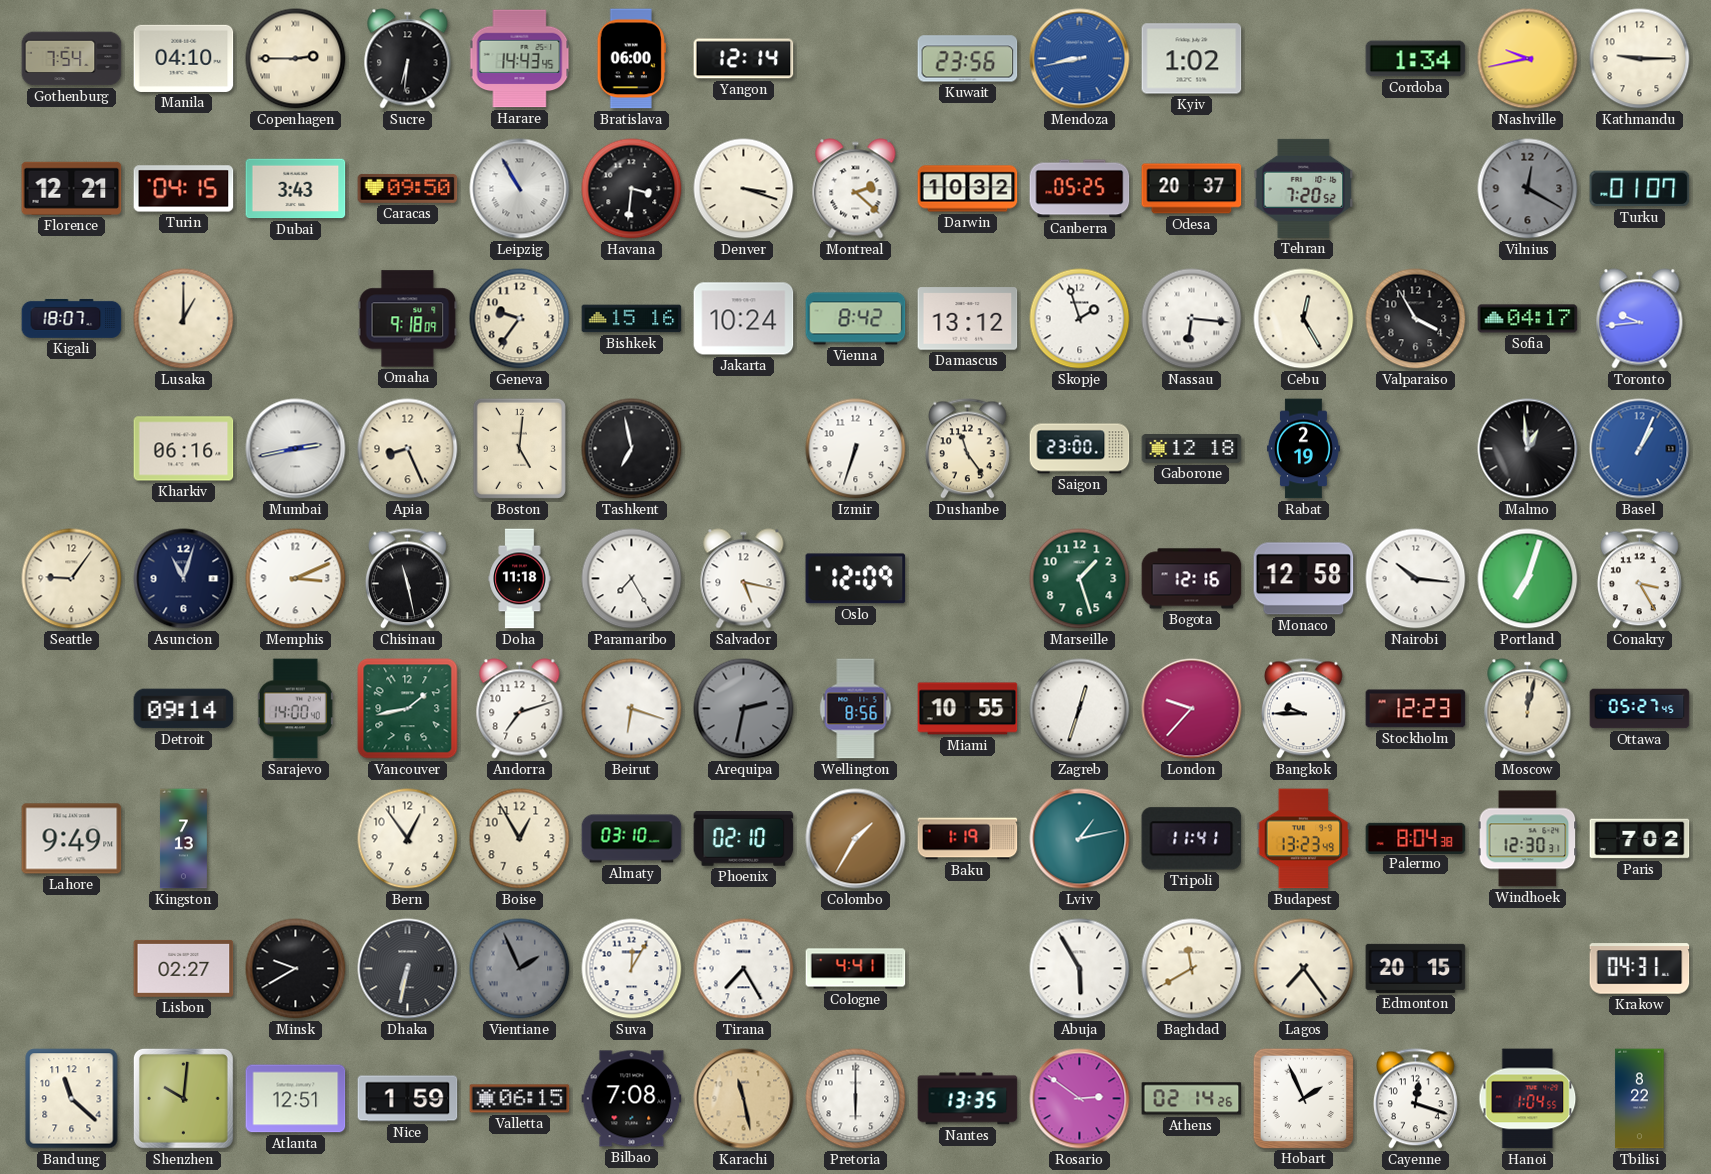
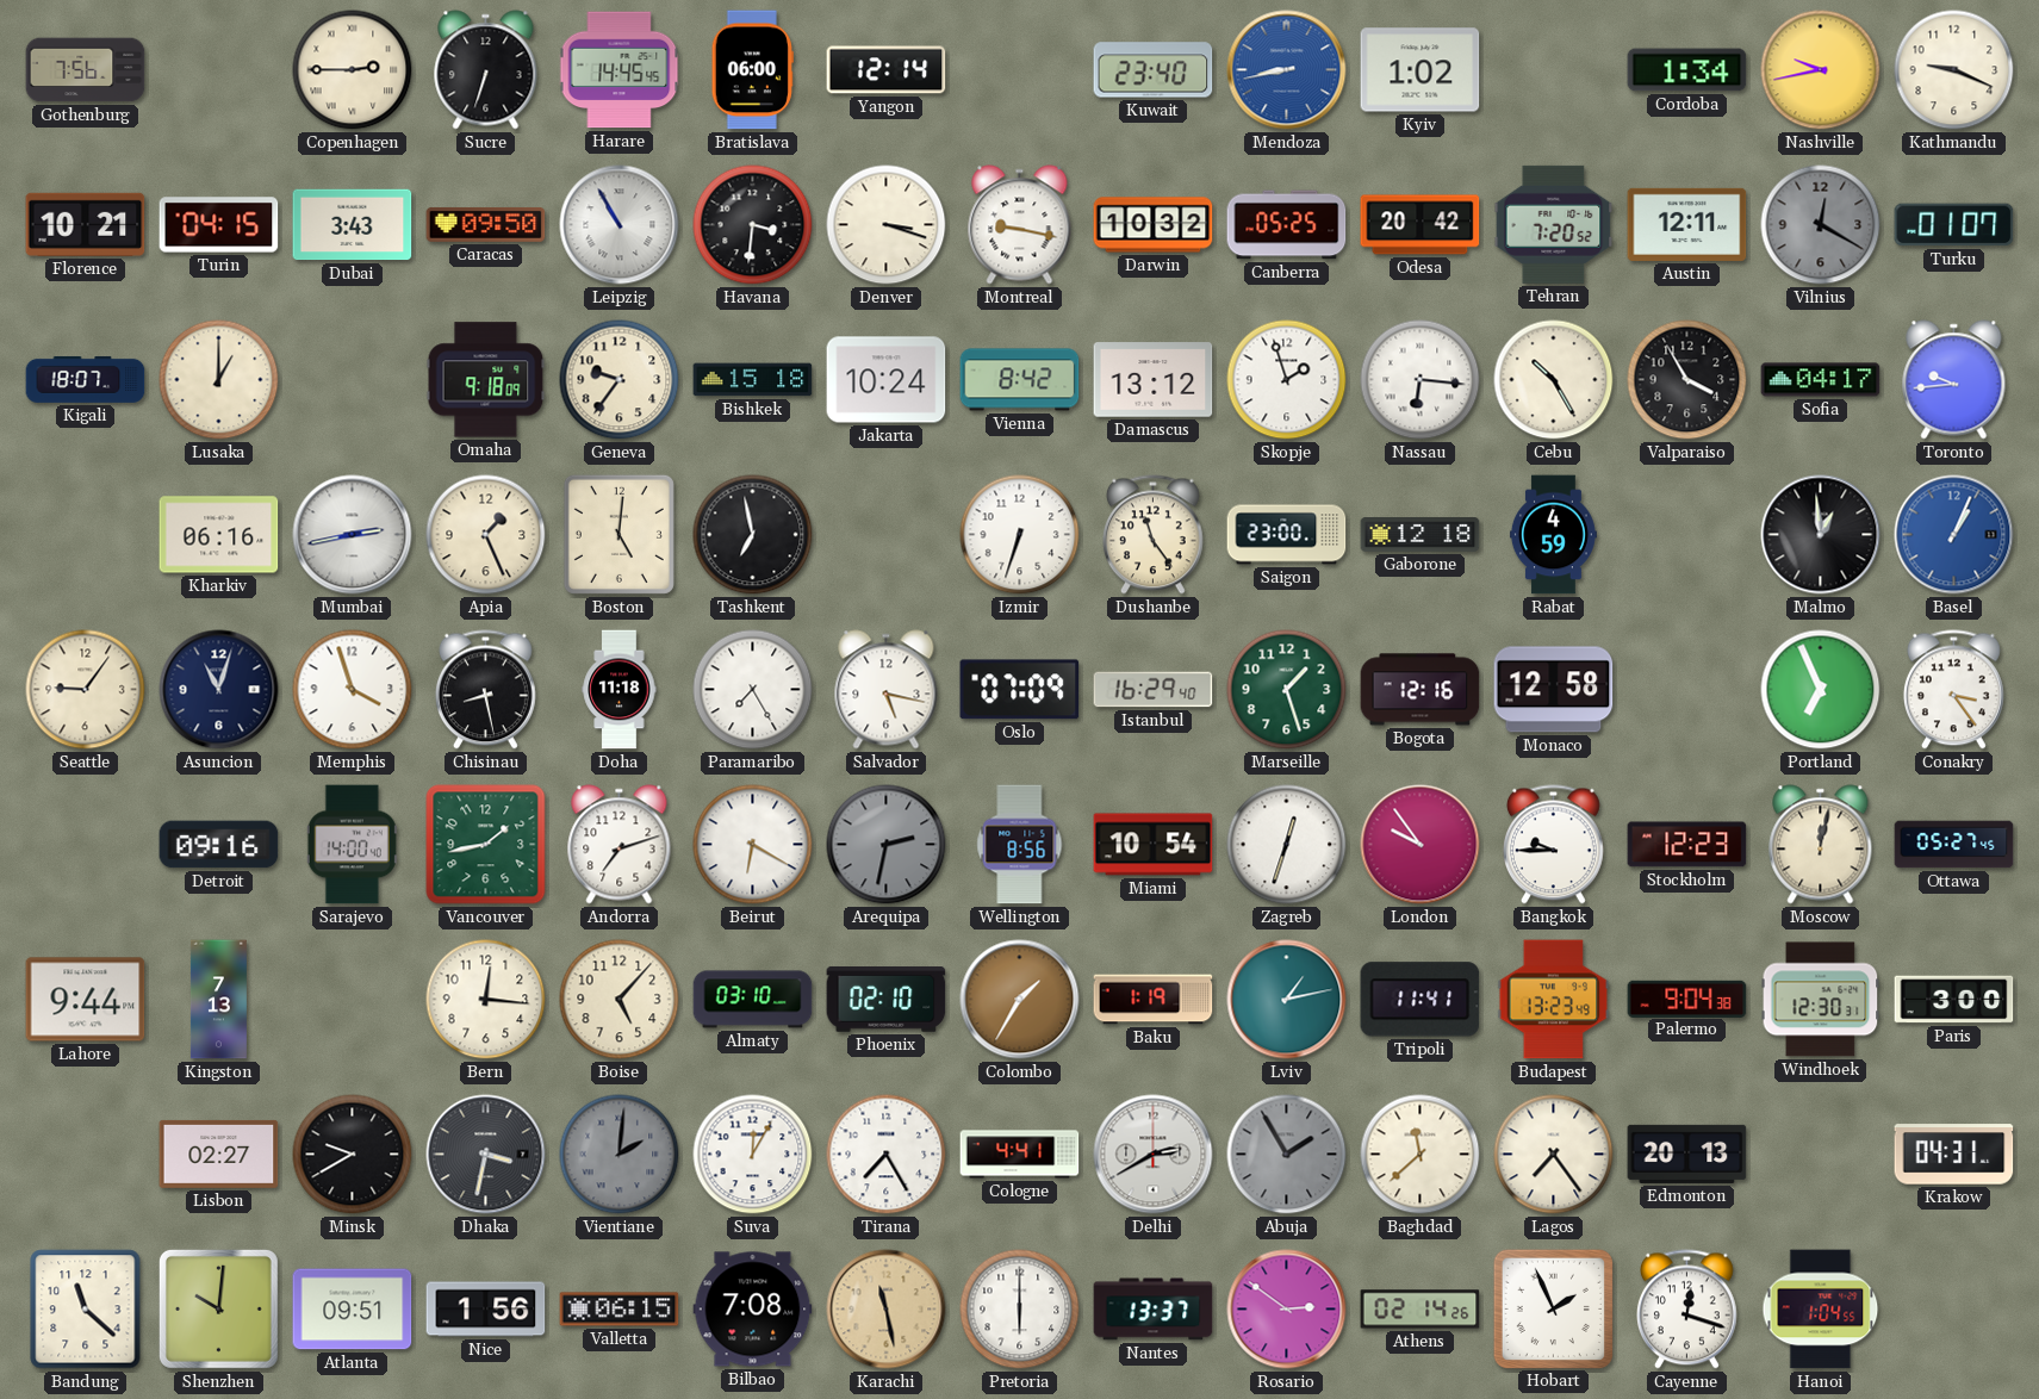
Gothenburg: 7:54 -> 7:56
Manila: 04:10 -> none
Sucre: 6:31 -> 6:33
Harare: 14:43 -> 14:45
Kuwait: 23:56 -> 23:40
Kathmandu: 9:15 -> 9:19
Florence: 12:21 -> 10:21
Montreal: 2:22 -> 9:17
Odesa: 20:37 -> 20:42
Austin: none -> 12:11
Bishkek: 15:16 -> 15:18
Cebu: 12:25 -> 10:25
Apia: 8:26 -> 1:26
Rabat: 2:19 -> 4:59
Memphis: 3:11 -> 3:57
Chisinau: 11:28 -> 8:28
Oslo: 12:09 -> 07:09
Istanbul: none -> 16:29
Nairobi: 10:16 -> none
Portland: 7:03 -> 6:56
Conakry: 3:25 -> 3:24
Detroit: 09:14 -> 09:16
Beirut: 6:18 -> 6:20
Miami: 10:55 -> 10:54
London: 9:37 -> 9:54
Lahore: 9:49 -> 9:44
Bern: 12:54 -> 12:16
Boise: 12:55 -> 5:07
Palermo: 8:04 -> 9:04
Paris: 7:02 -> 3:00
Dhaka: 6:32 -> 3:32
Vientiane: 1:56 -> 2:01
Delhi: none -> 2:40
Abuja: 5:55 -> 1:55
Abuja dial: white -> grey
Baghdad: 11:40 -> 11:38
Edmonton: 20:15 -> 20:13
Atlanta: 12:51 -> 09:51
Nice: 1:59 -> 1:56
Nantes: 13:35 -> 13:37
Tbilisi: 8:22 -> none
